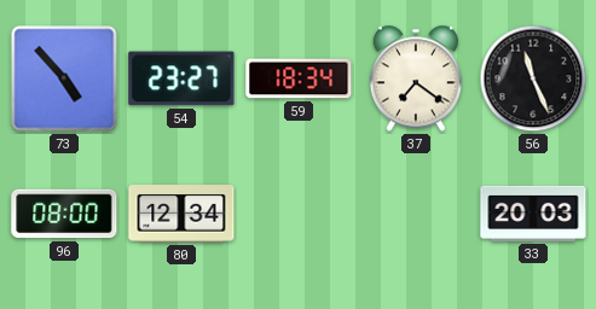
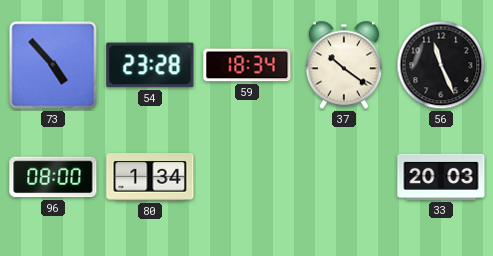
54: 23:27 -> 23:28
37: 7:21 -> 10:21
80: 12:34 -> 1:34
